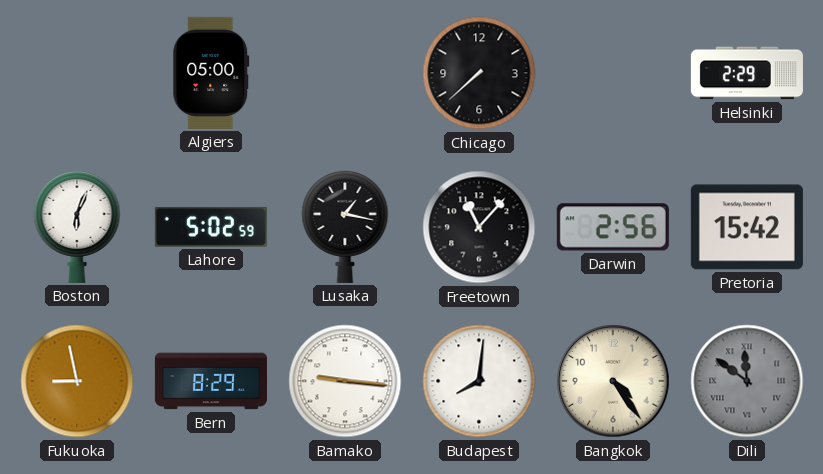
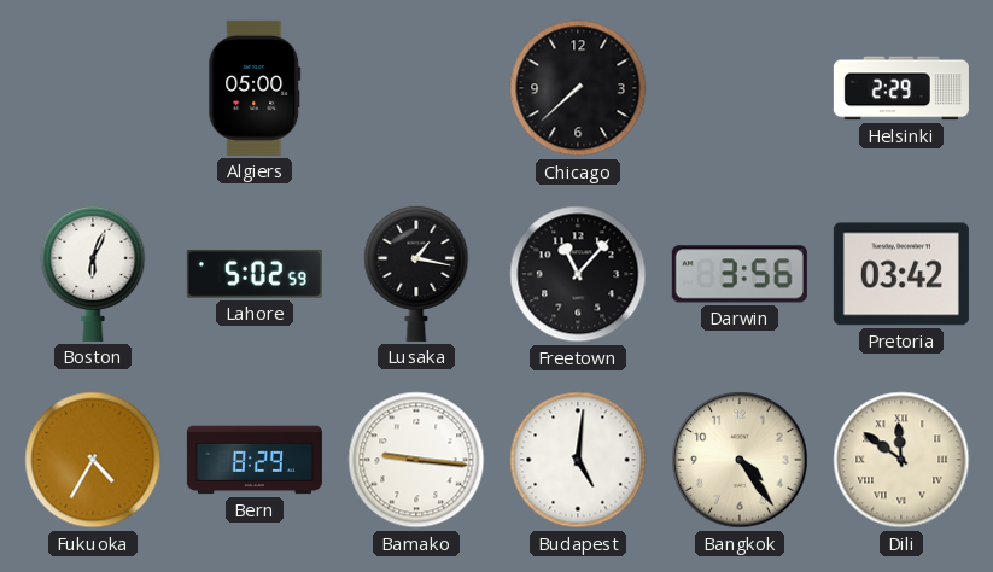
Darwin: 2:56 -> 3:56
Pretoria: 15:42 -> 03:42
Fukuoka: 8:58 -> 4:35
Budapest: 8:01 -> 5:01
Dili dial: grey -> cream
